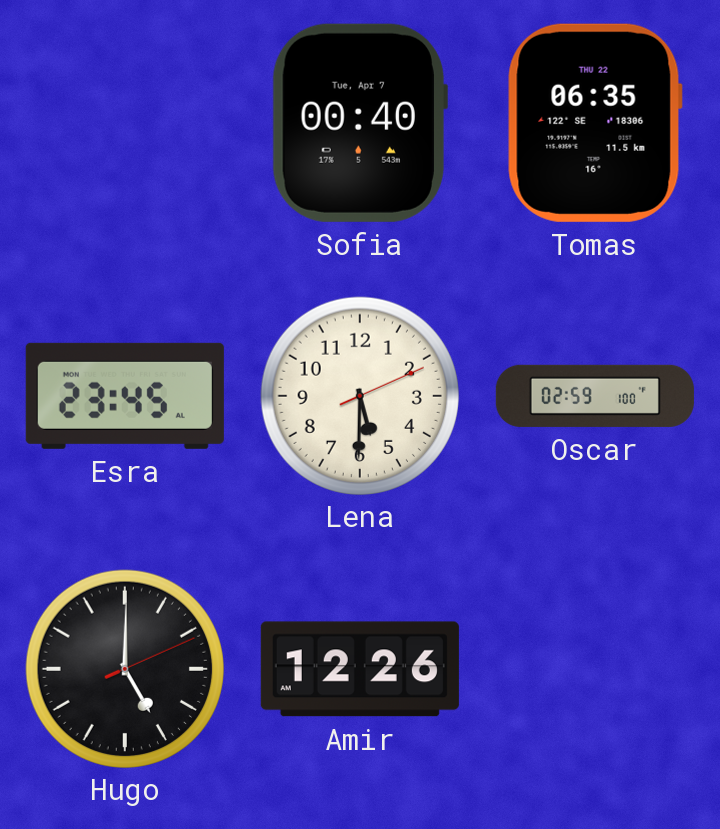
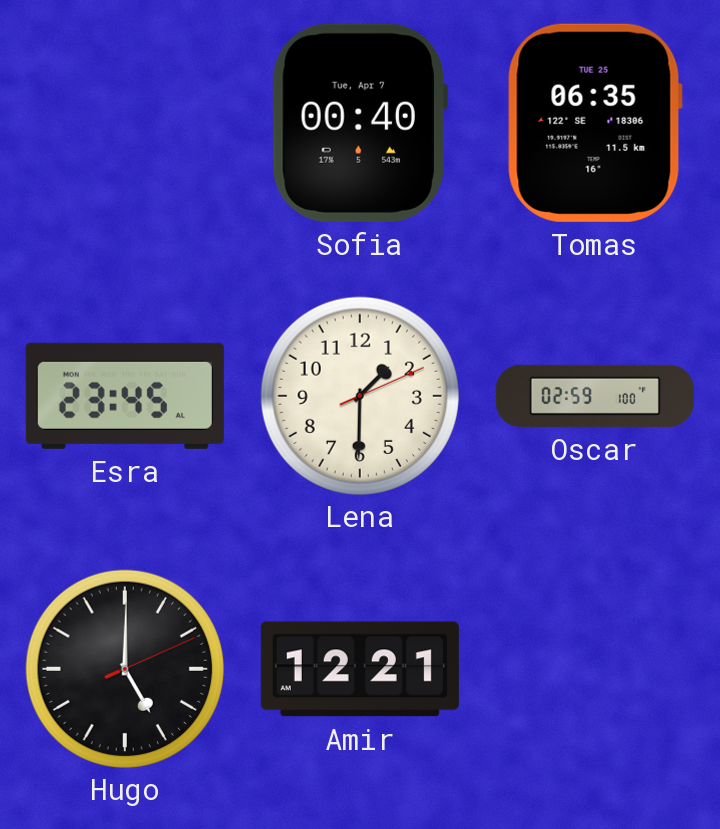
Tomas date: THU 22 -> TUE 25
Lena: 5:30 -> 1:30
Amir: 12:26 -> 12:21
